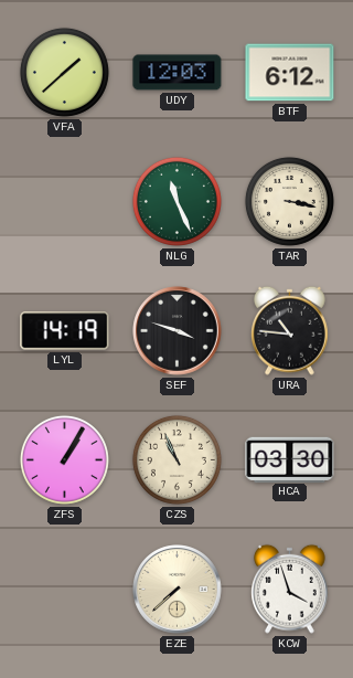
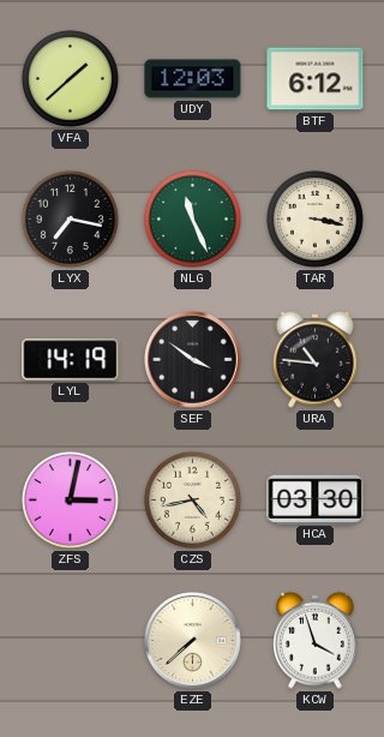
LYX: none -> 7:17
SEF: 3:48 -> 3:51
ZFS: 1:05 -> 3:02
CZS: 10:56 -> 4:43
